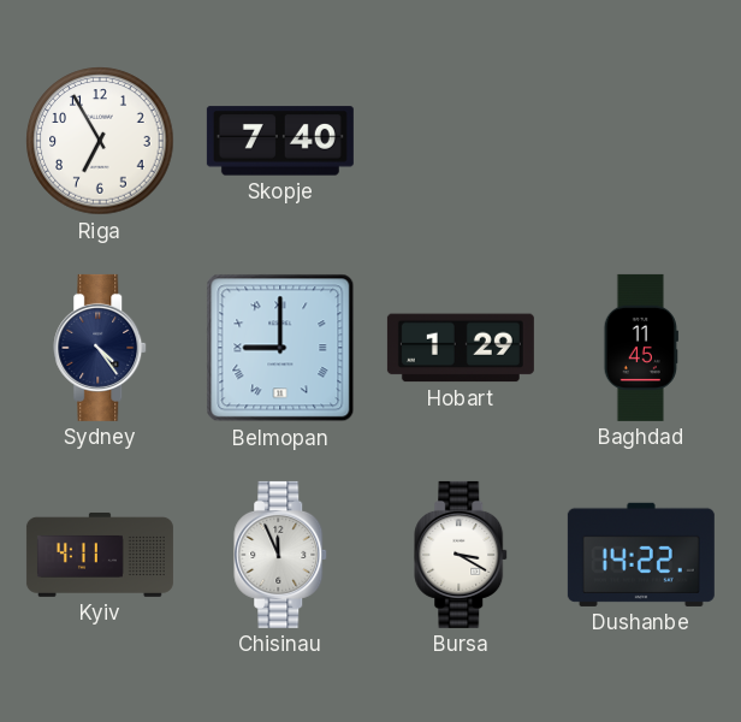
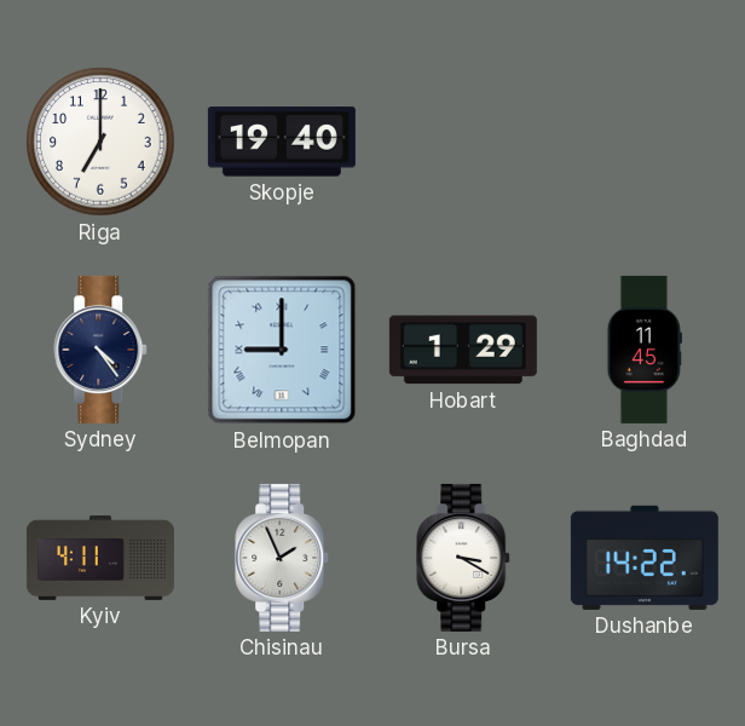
Riga: 6:55 -> 7:00
Skopje: 7:40 -> 19:40
Chisinau: 11:56 -> 1:56
